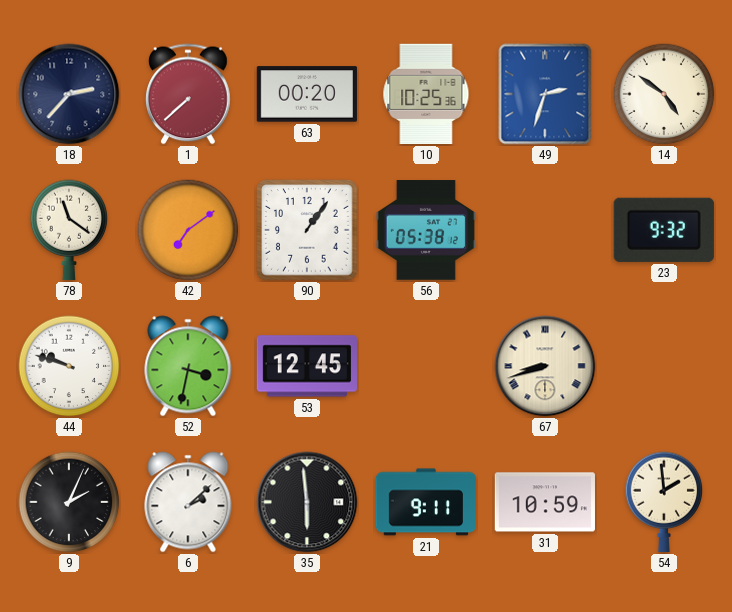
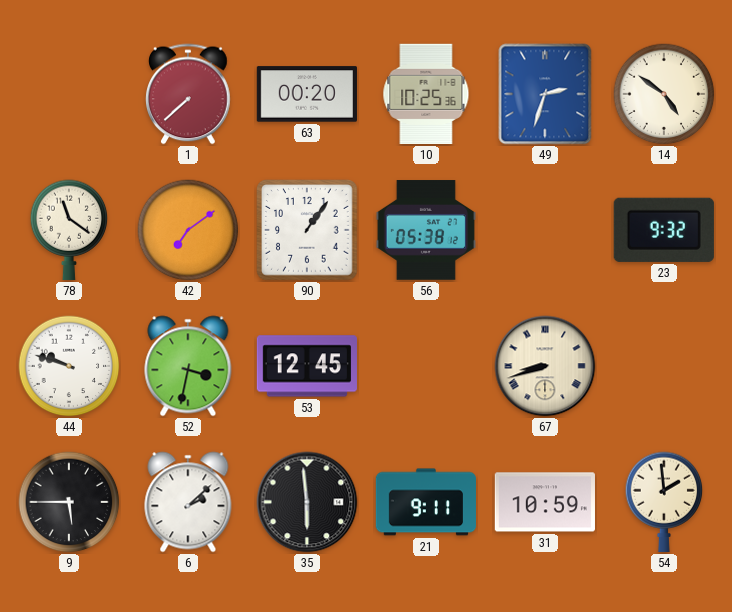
18: 2:37 -> none
9: 2:04 -> 5:45
